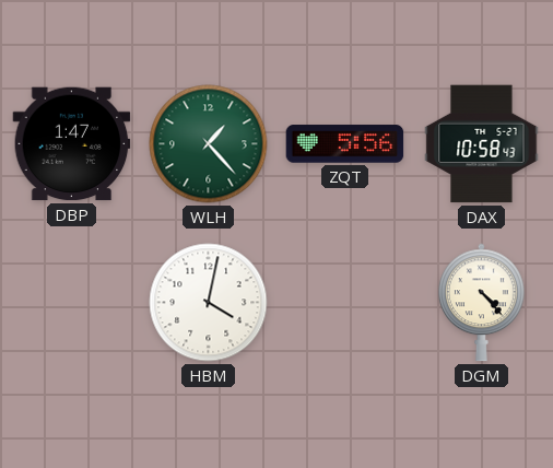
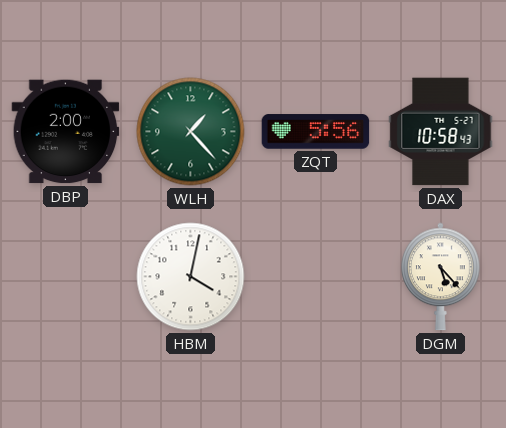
DBP: 1:47 -> 2:00
DGM: 4:23 -> 5:23
